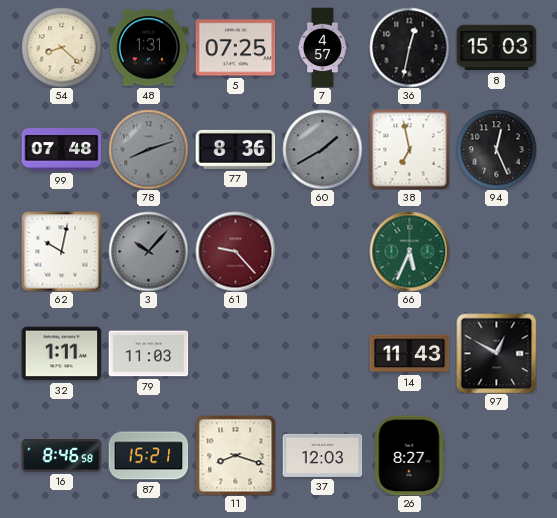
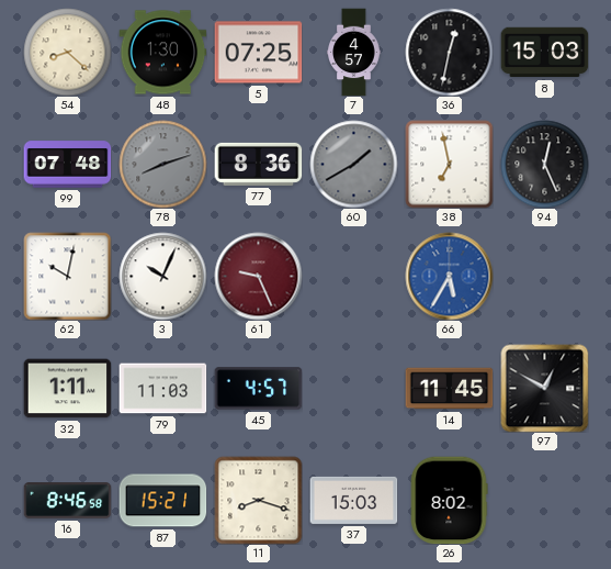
48: 1:31 -> 1:30
3: 10:07 -> 10:04
3 dial: grey -> white
61: 9:23 -> 9:26
66: 5:34 -> 5:35
66 dial: green -> blue
45: none -> 4:57
14: 11:43 -> 11:45
37: 12:03 -> 15:03
26: 8:27 -> 8:02
